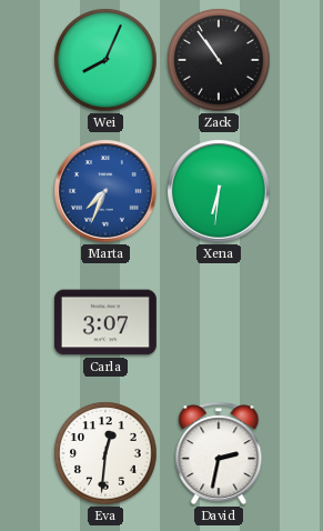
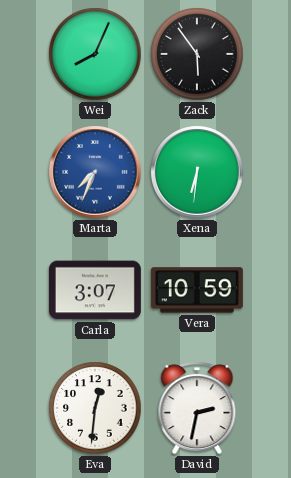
Zack: 10:54 -> 5:54
Vera: none -> 10:59
